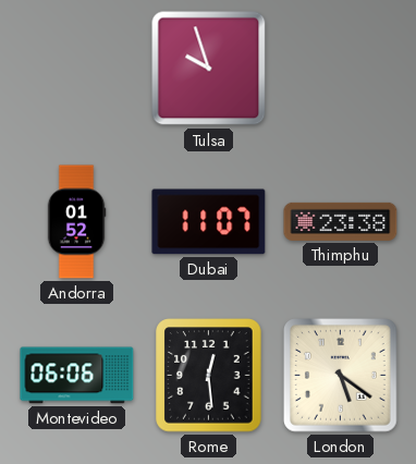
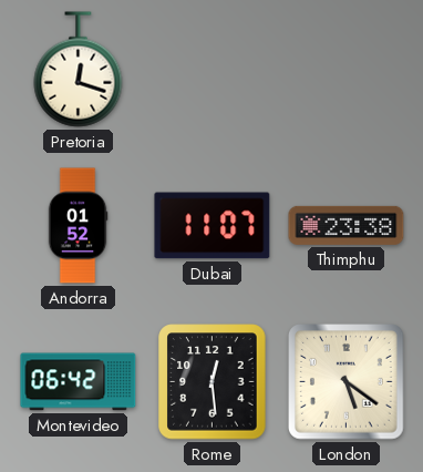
Pretoria: none -> 12:18
Tulsa: 9:57 -> none
Montevideo: 06:06 -> 06:42
